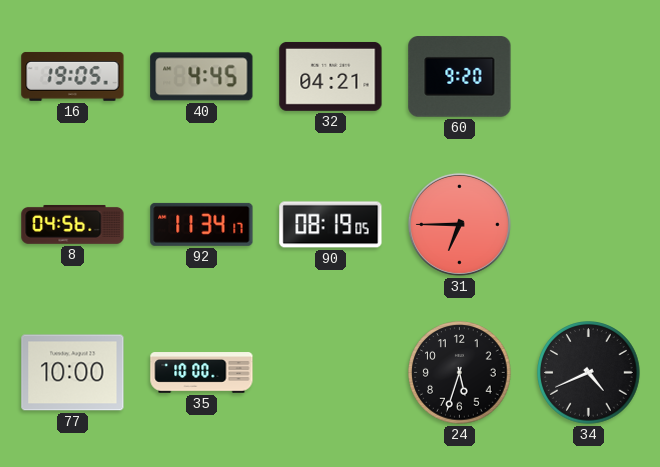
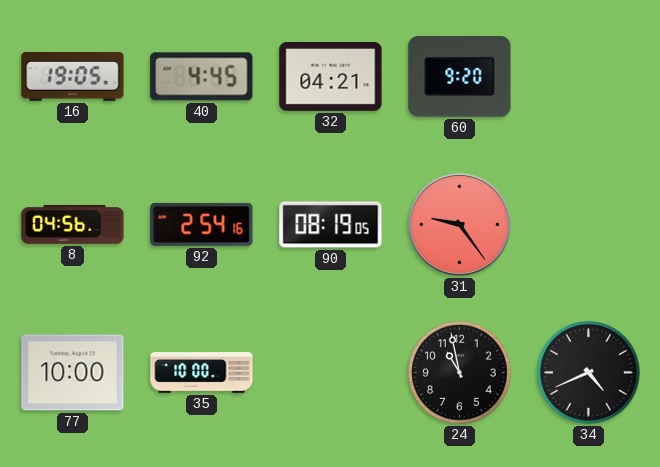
92: 11:34 -> 2:54
31: 6:45 -> 9:24
24: 5:33 -> 10:58
